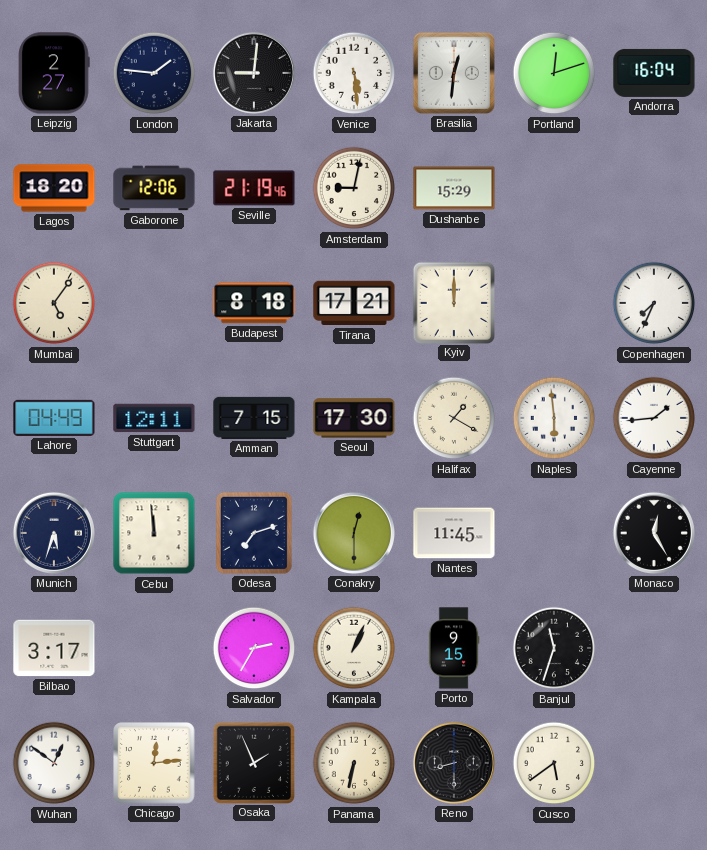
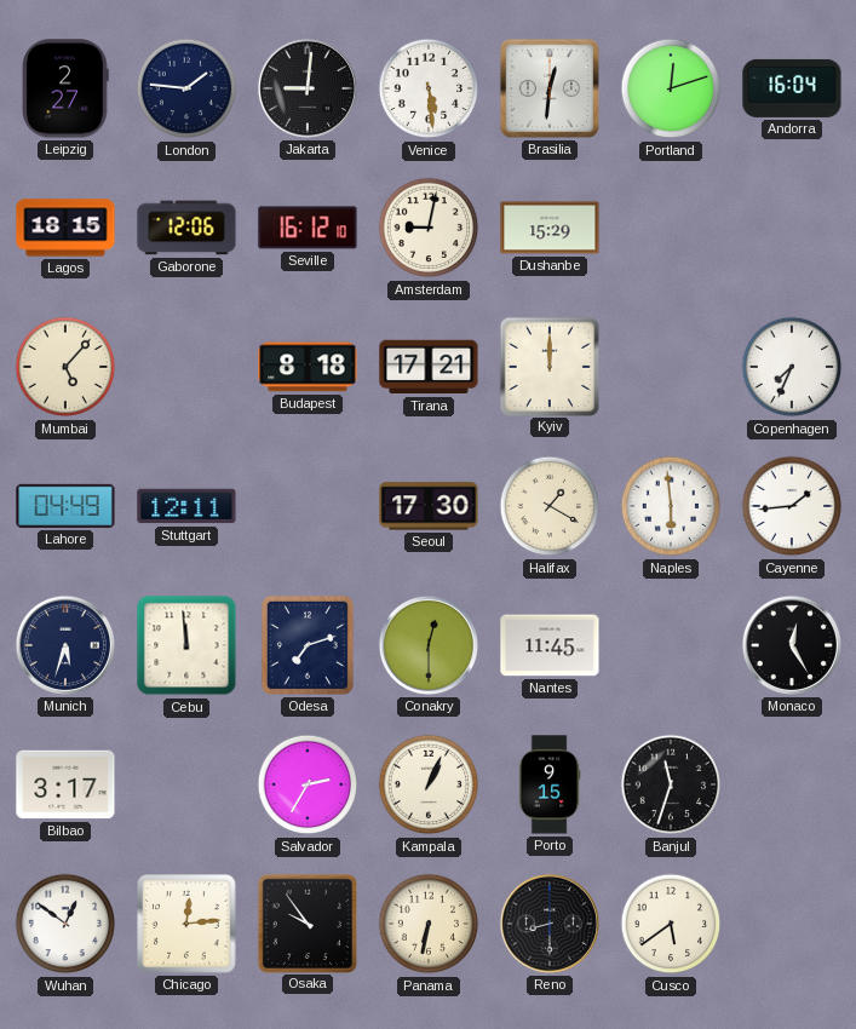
Lagos: 18:20 -> 18:15
Seville: 21:19 -> 16:12
Mumbai: 5:06 -> 5:07
Amman: 7:15 -> none
Osaka: 1:56 -> 9:54
